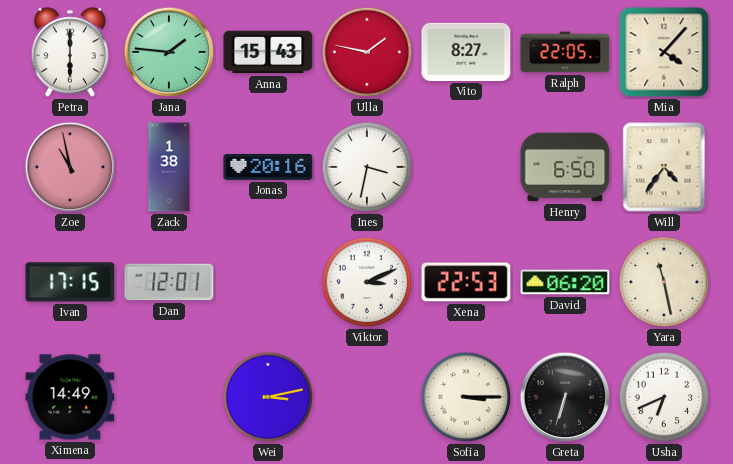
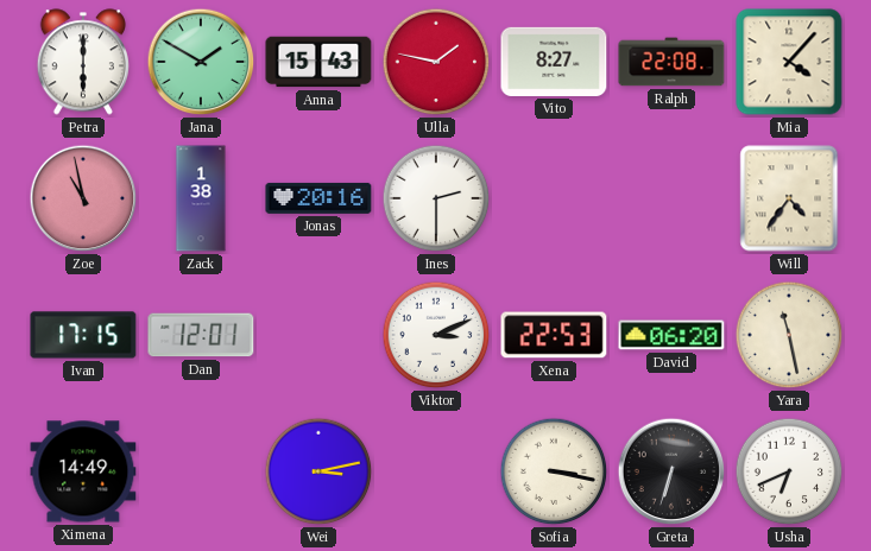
Jana: 1:46 -> 1:50
Ralph: 22:05 -> 22:08
Ines: 3:32 -> 2:30
Henry: 6:50 -> none
Sofia: 3:15 -> 3:17
